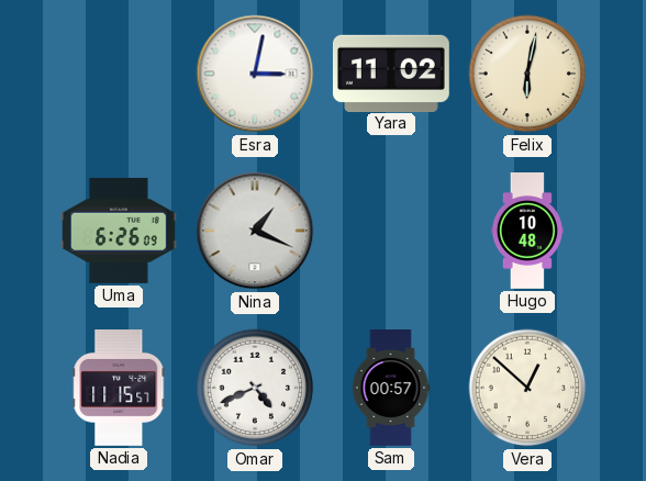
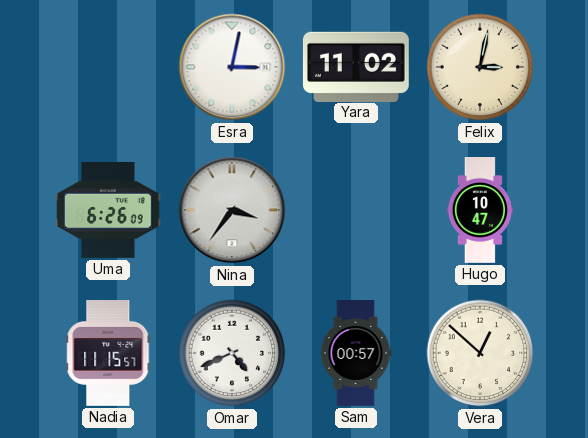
Felix: 6:02 -> 3:02
Nina: 1:19 -> 3:36
Hugo: 10:48 -> 10:47
